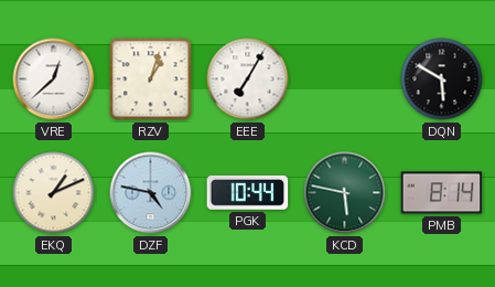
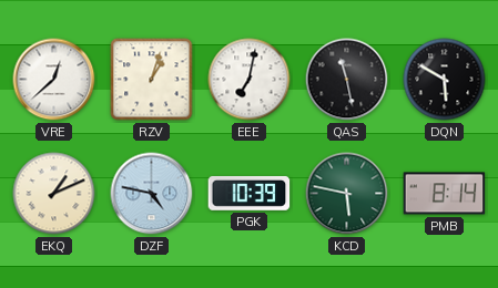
EEE: 7:05 -> 7:02
QAS: none -> 11:28
PGK: 10:44 -> 10:39
